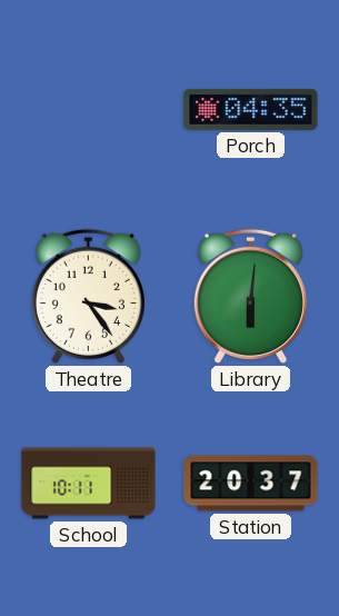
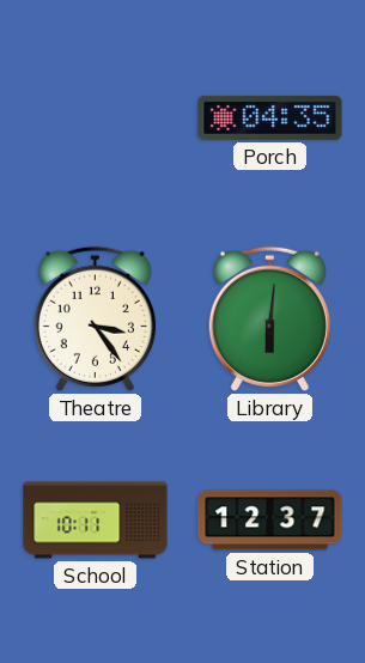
Station: 20:37 -> 12:37
